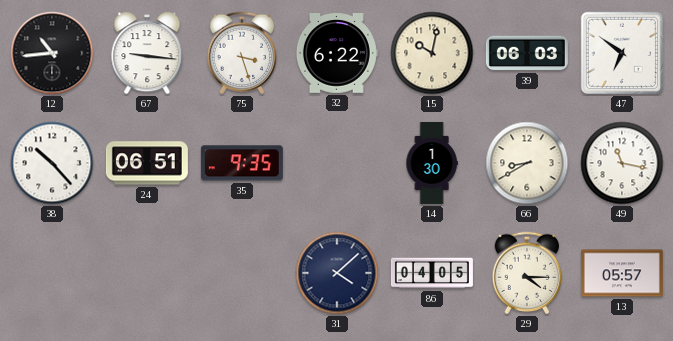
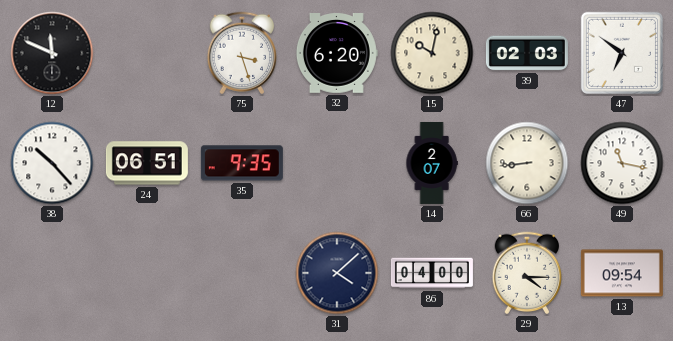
12: 10:44 -> 11:49
67: 9:16 -> none
32: 6:22 -> 6:20
39: 06:03 -> 02:03
14: 1:30 -> 2:07
66: 8:40 -> 8:44
86: 04:05 -> 04:00
13: 05:57 -> 09:54
